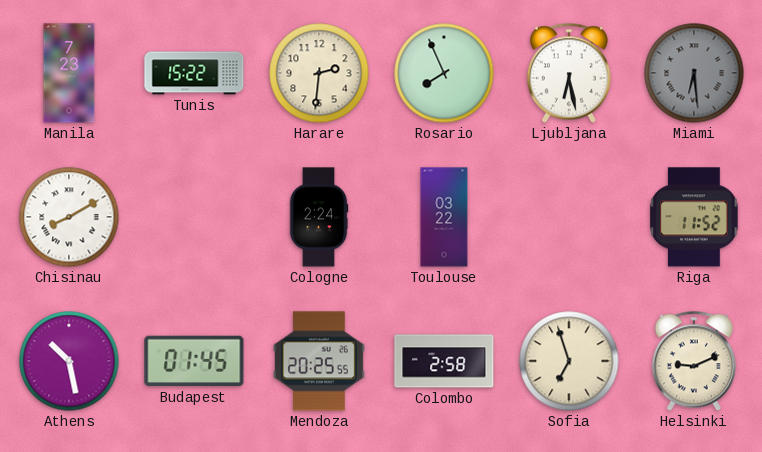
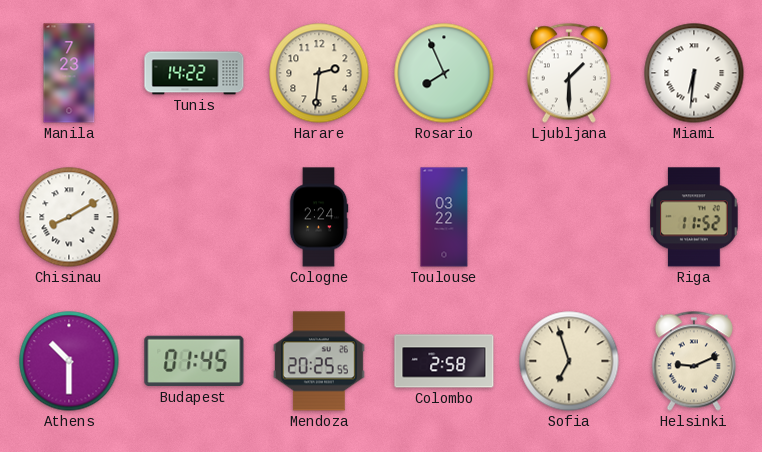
Tunis: 15:22 -> 14:22
Ljubljana: 6:28 -> 1:30
Miami: 6:29 -> 6:31
Miami dial: grey -> white
Athens: 10:28 -> 10:30
